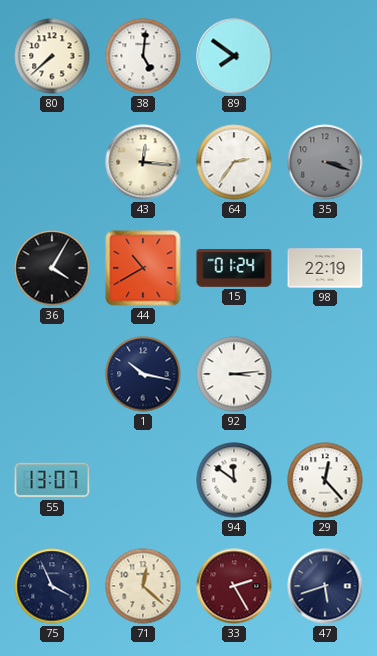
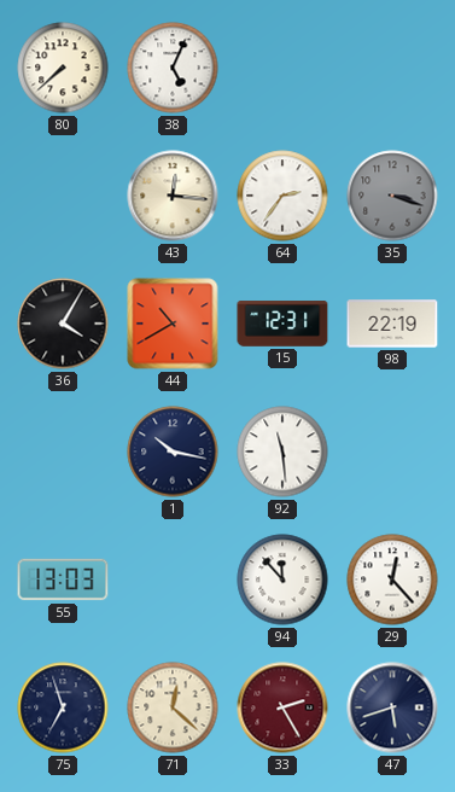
38: 5:01 -> 5:04
89: 7:51 -> none
15: 01:24 -> 12:31
92: 3:14 -> 11:29
55: 13:07 -> 13:03
94: 11:51 -> 11:53
75: 3:56 -> 6:57
